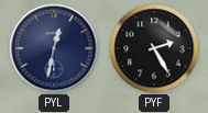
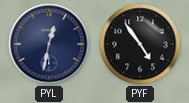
PYF: 2:25 -> 4:54
